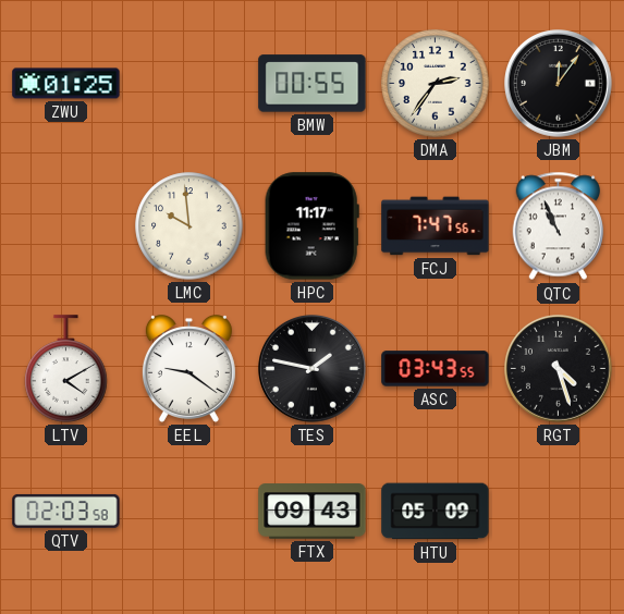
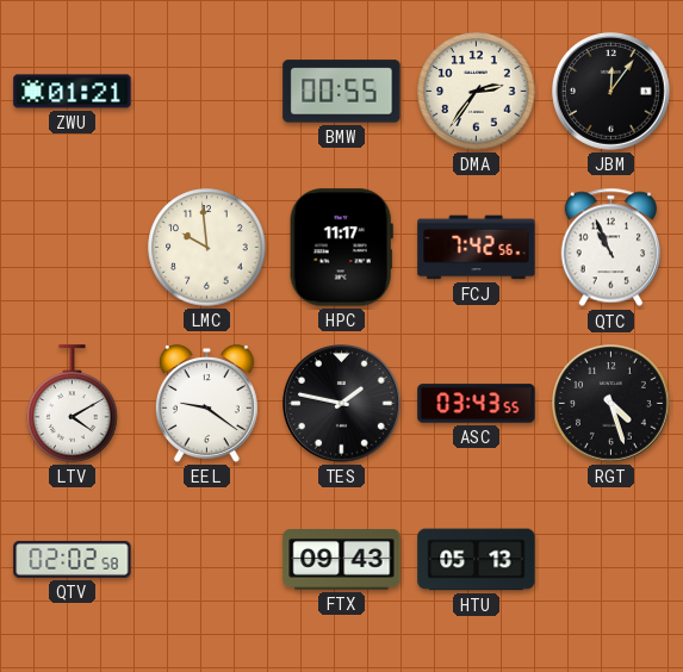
ZWU: 01:25 -> 01:21
FCJ: 7:47 -> 7:42
QTV: 02:03 -> 02:02
HTU: 05:09 -> 05:13
